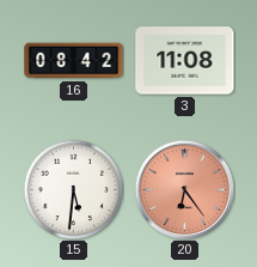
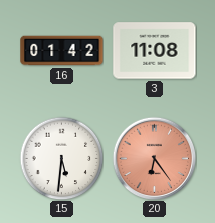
16: 08:42 -> 01:42
